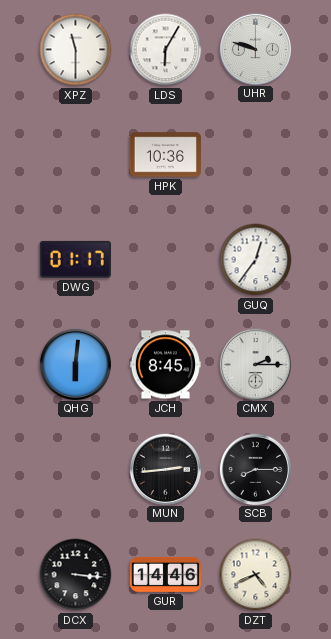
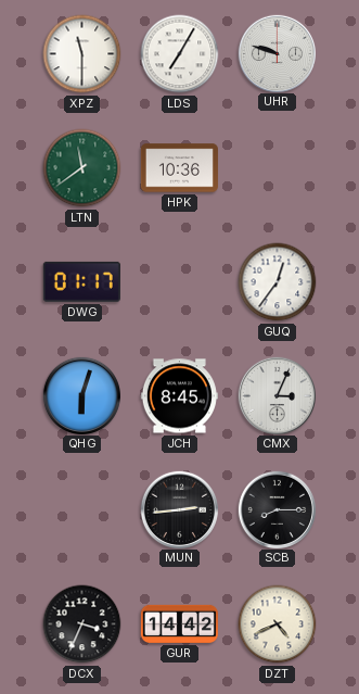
LDS: 6:05 -> 7:05
LTN: none -> 11:39
QHG: 6:01 -> 6:03
CMX: 2:15 -> 3:04
DCX: 3:16 -> 3:34
GUR: 14:46 -> 14:42
